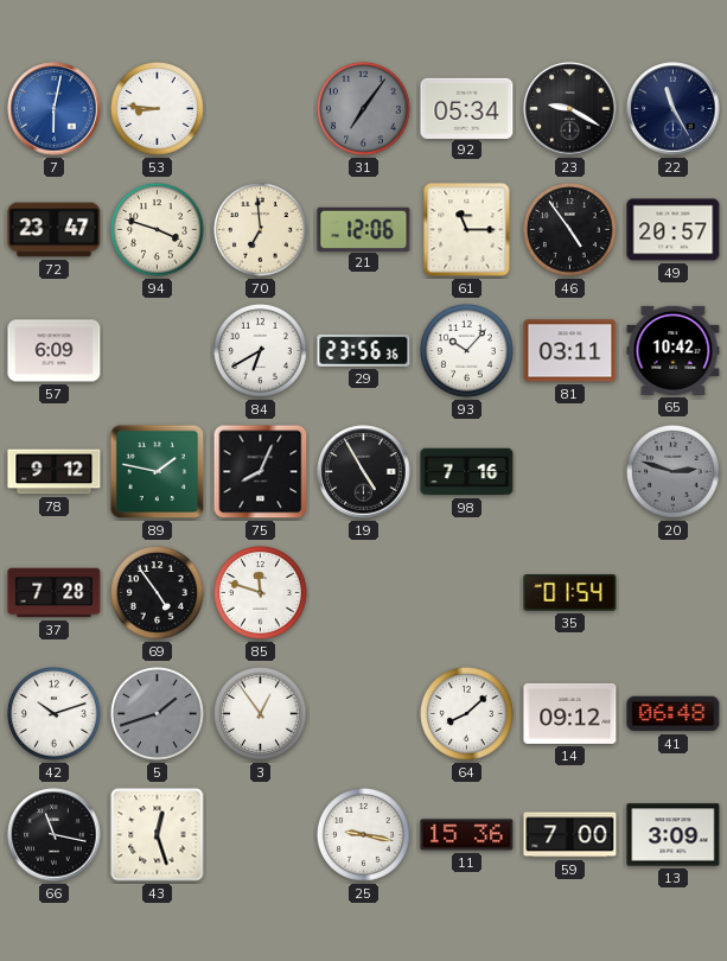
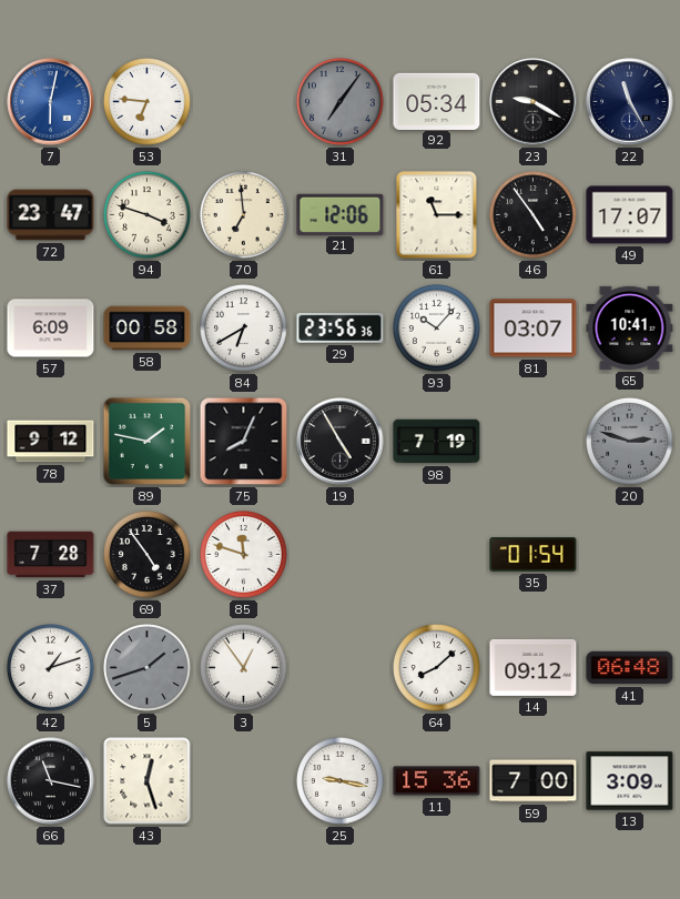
53: 8:46 -> 6:46
49: 20:57 -> 17:07
58: none -> 00:58
81: 03:11 -> 03:07
65: 10:42 -> 10:41
98: 7:16 -> 7:19
42: 10:12 -> 1:12
